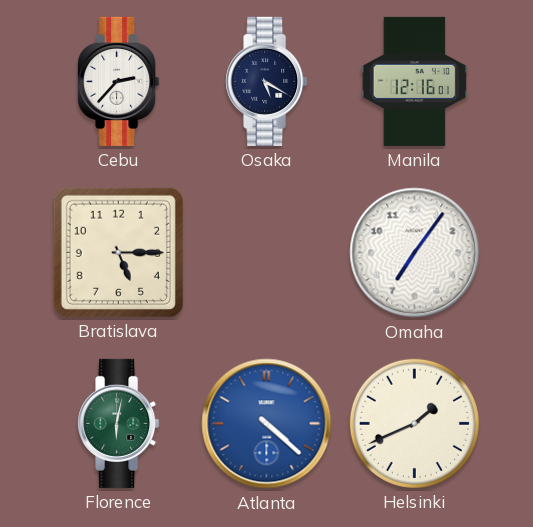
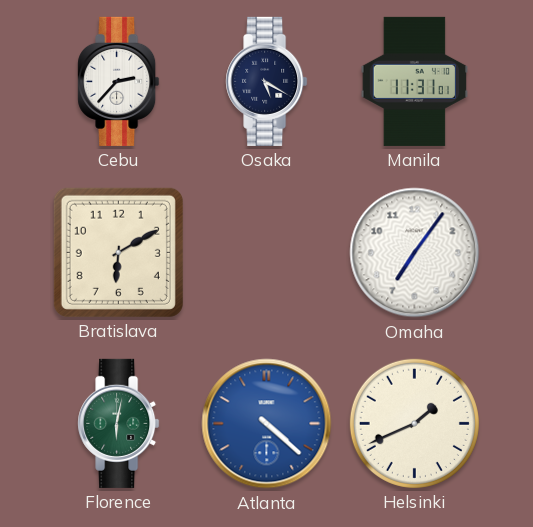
Manila: 12:16 -> 11:31
Bratislava: 5:15 -> 6:10
